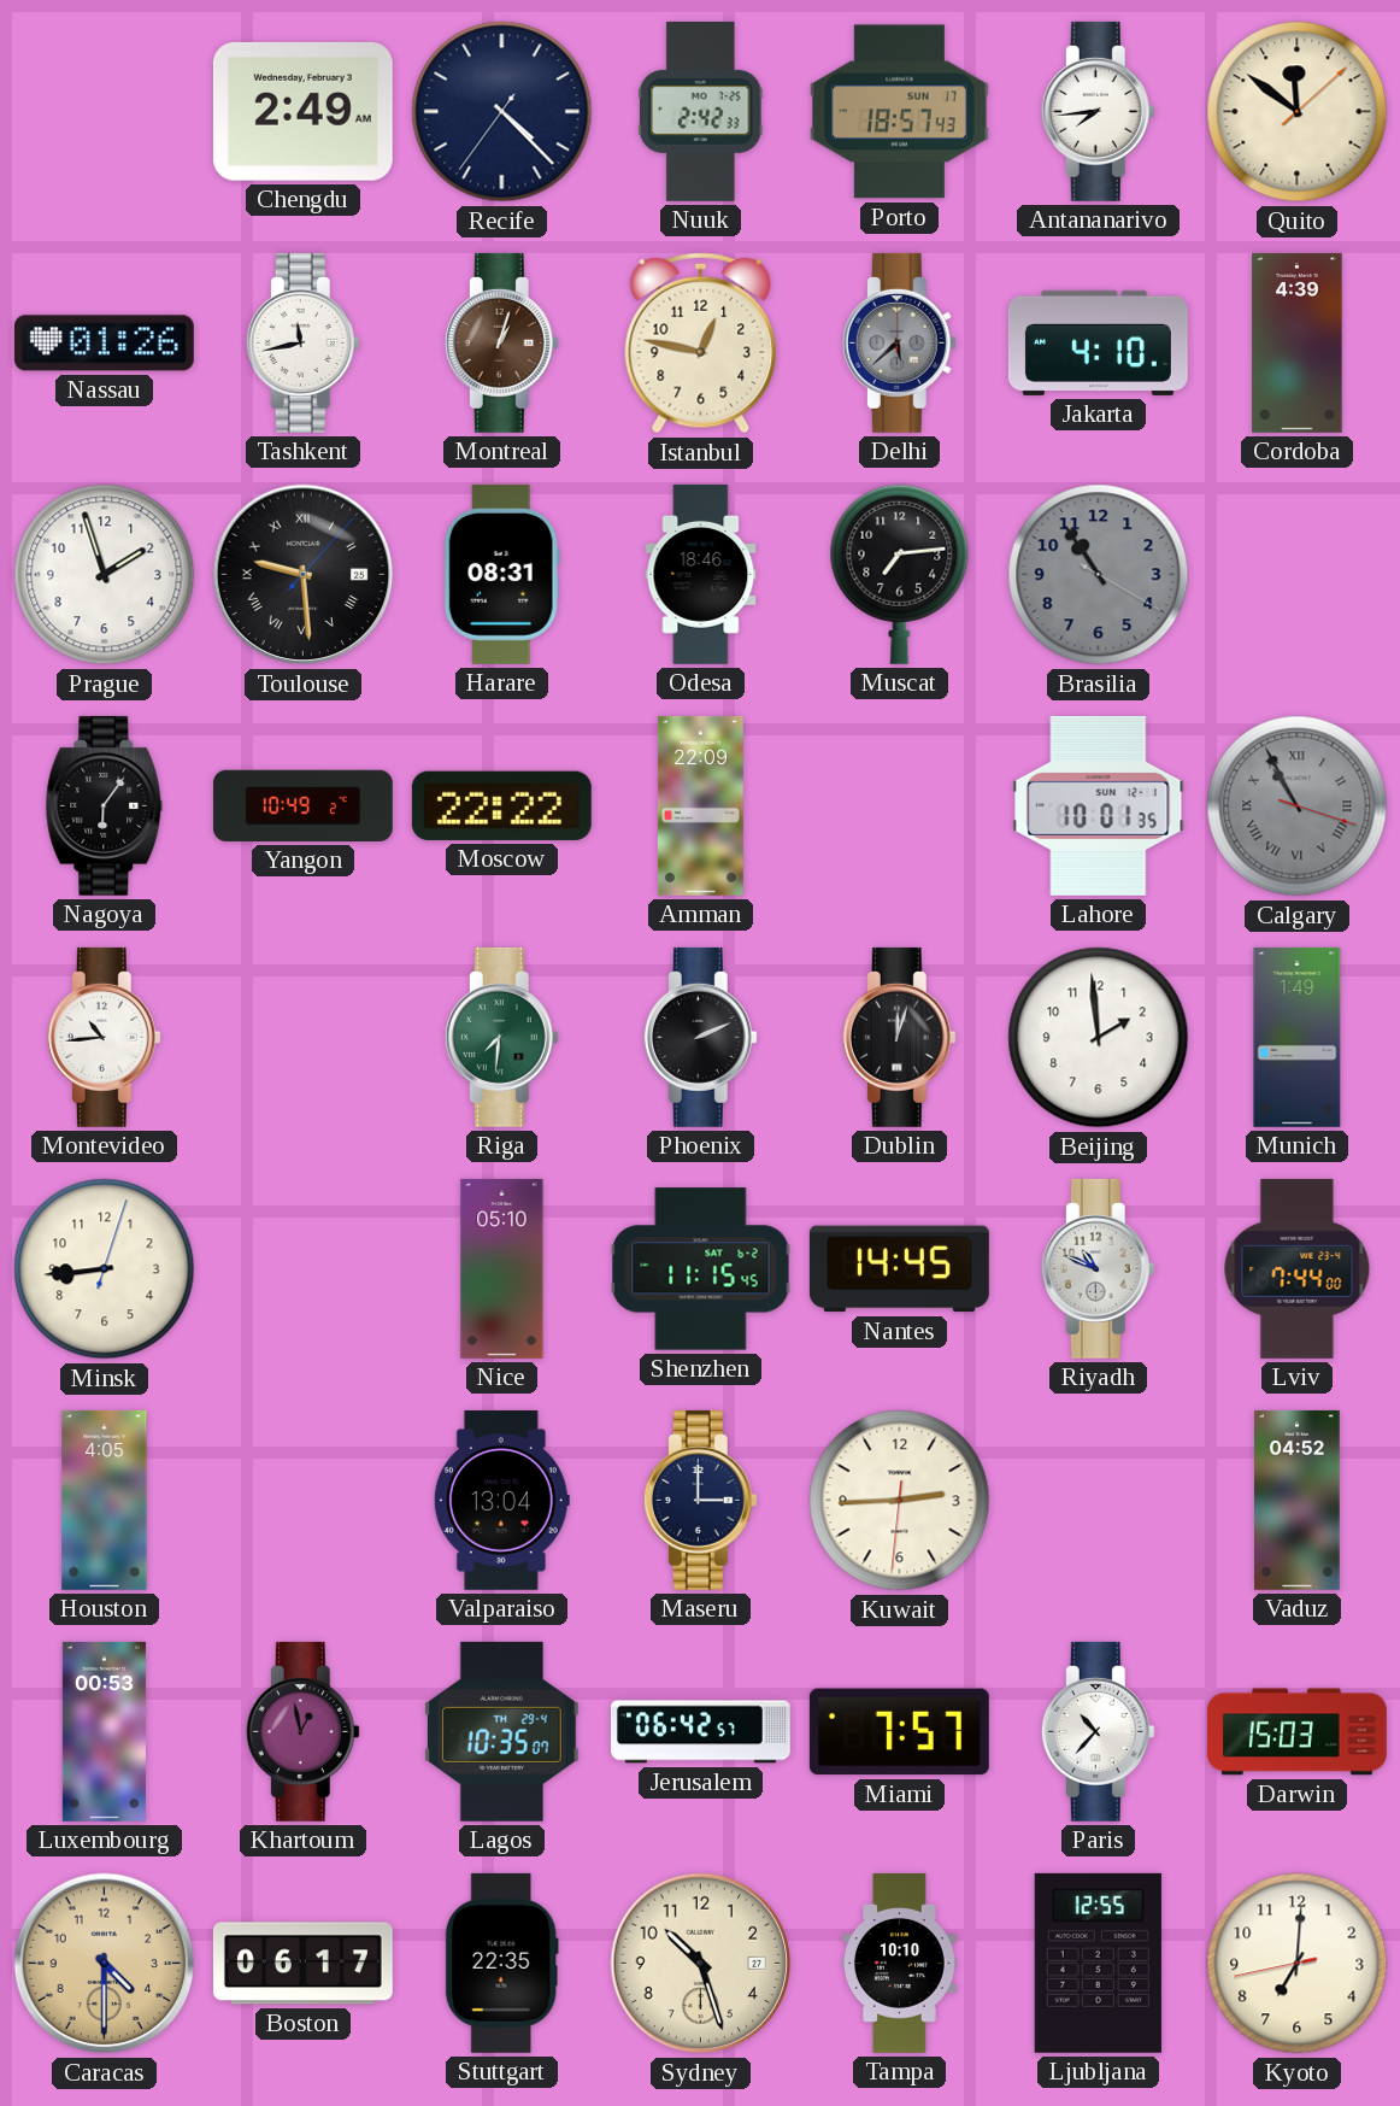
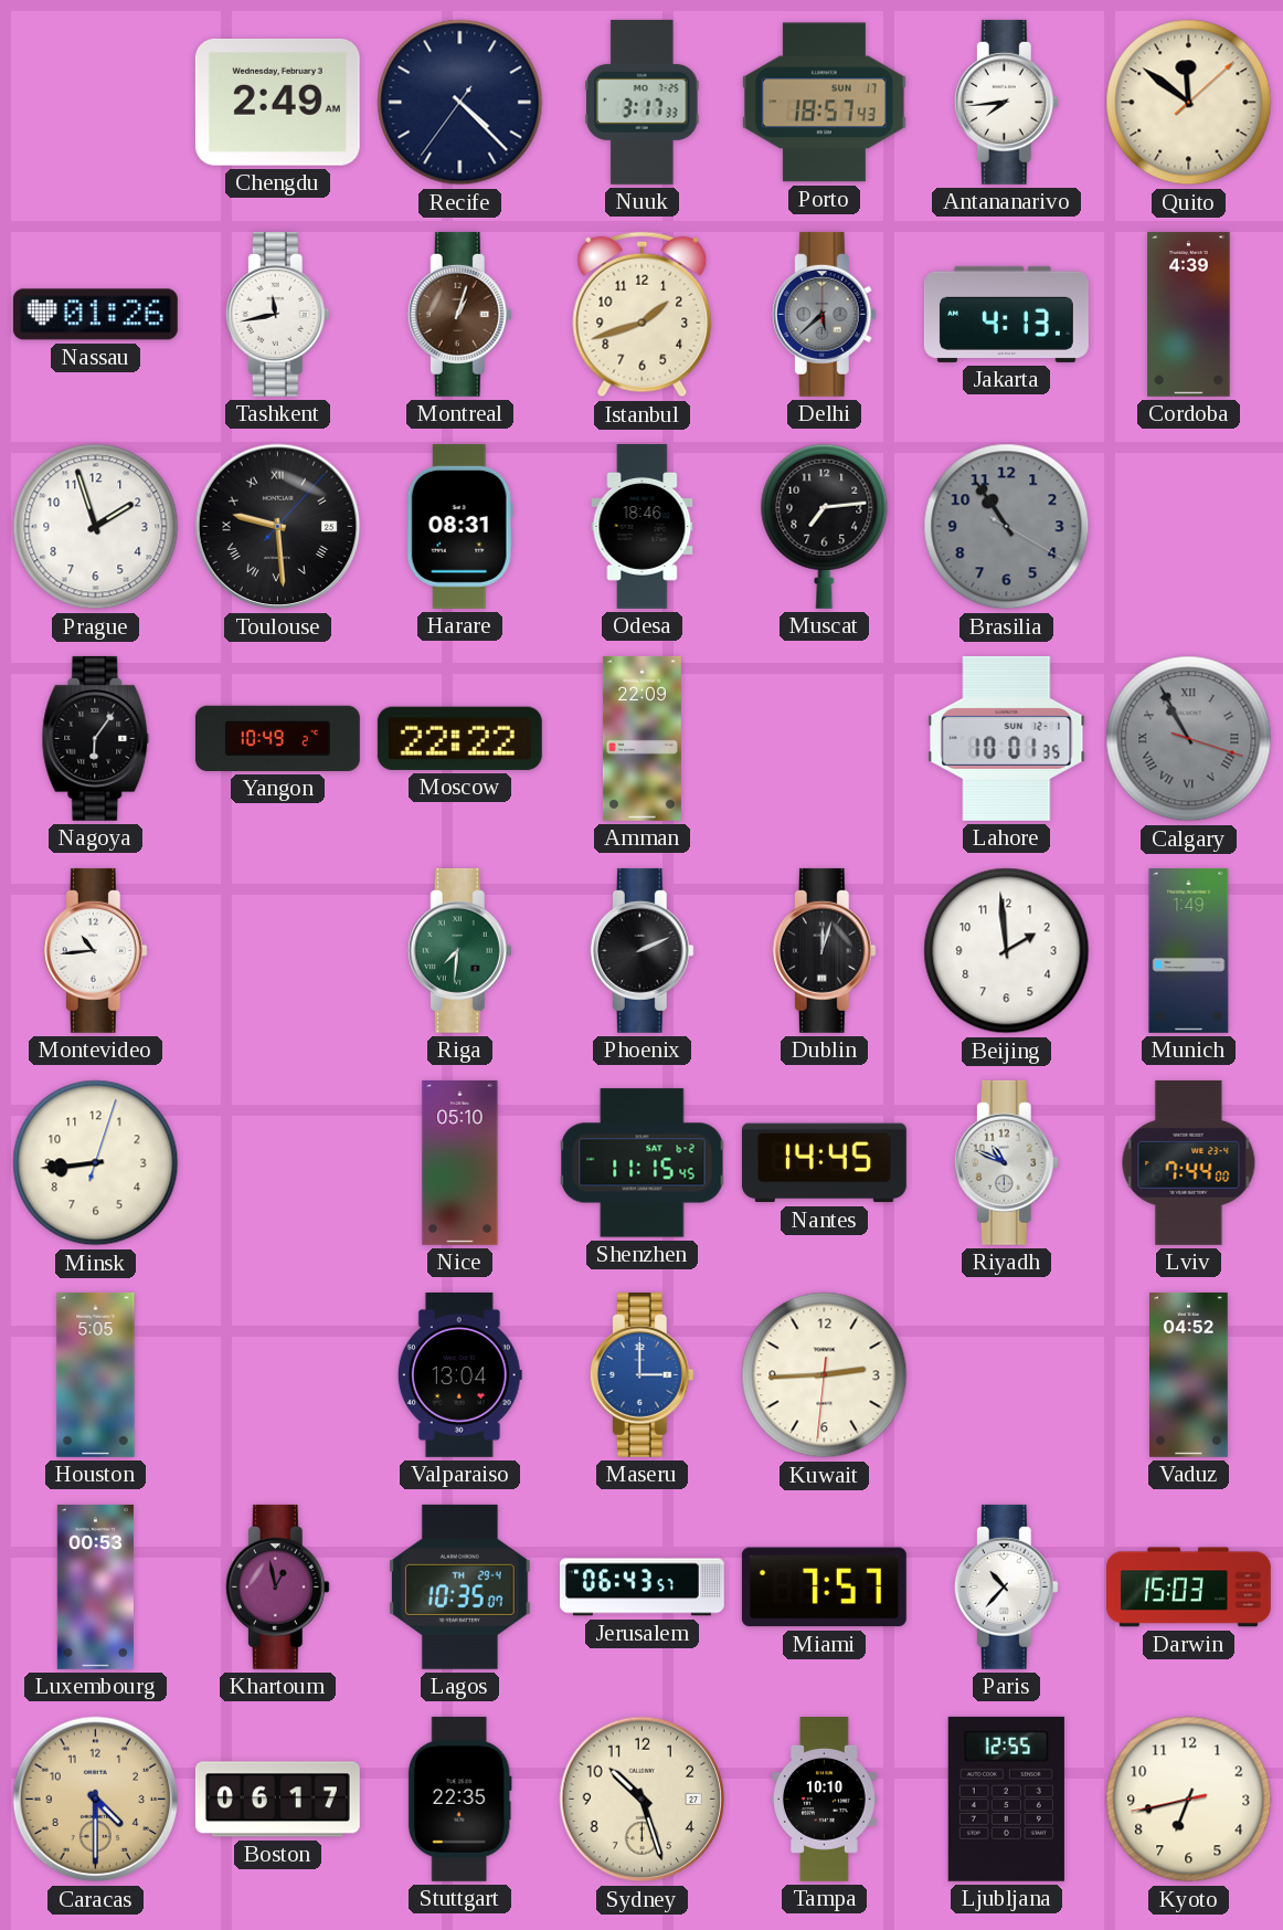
Nuuk: 2:42 -> 3:17
Istanbul: 12:47 -> 1:42
Jakarta: 4:10 -> 4:13
Houston: 4:05 -> 5:05
Maseru dial: navy -> blue
Jerusalem: 06:42 -> 06:43
Kyoto: 7:00 -> 6:42
